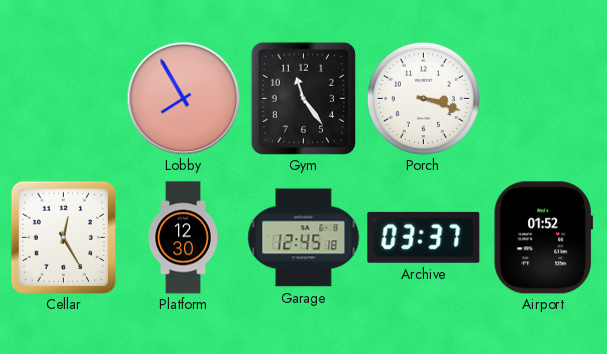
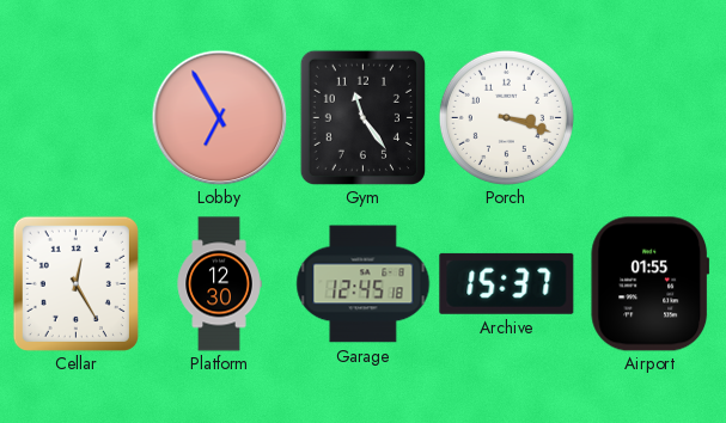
Lobby: 7:55 -> 6:55
Archive: 03:37 -> 15:37
Airport: 01:52 -> 01:55
